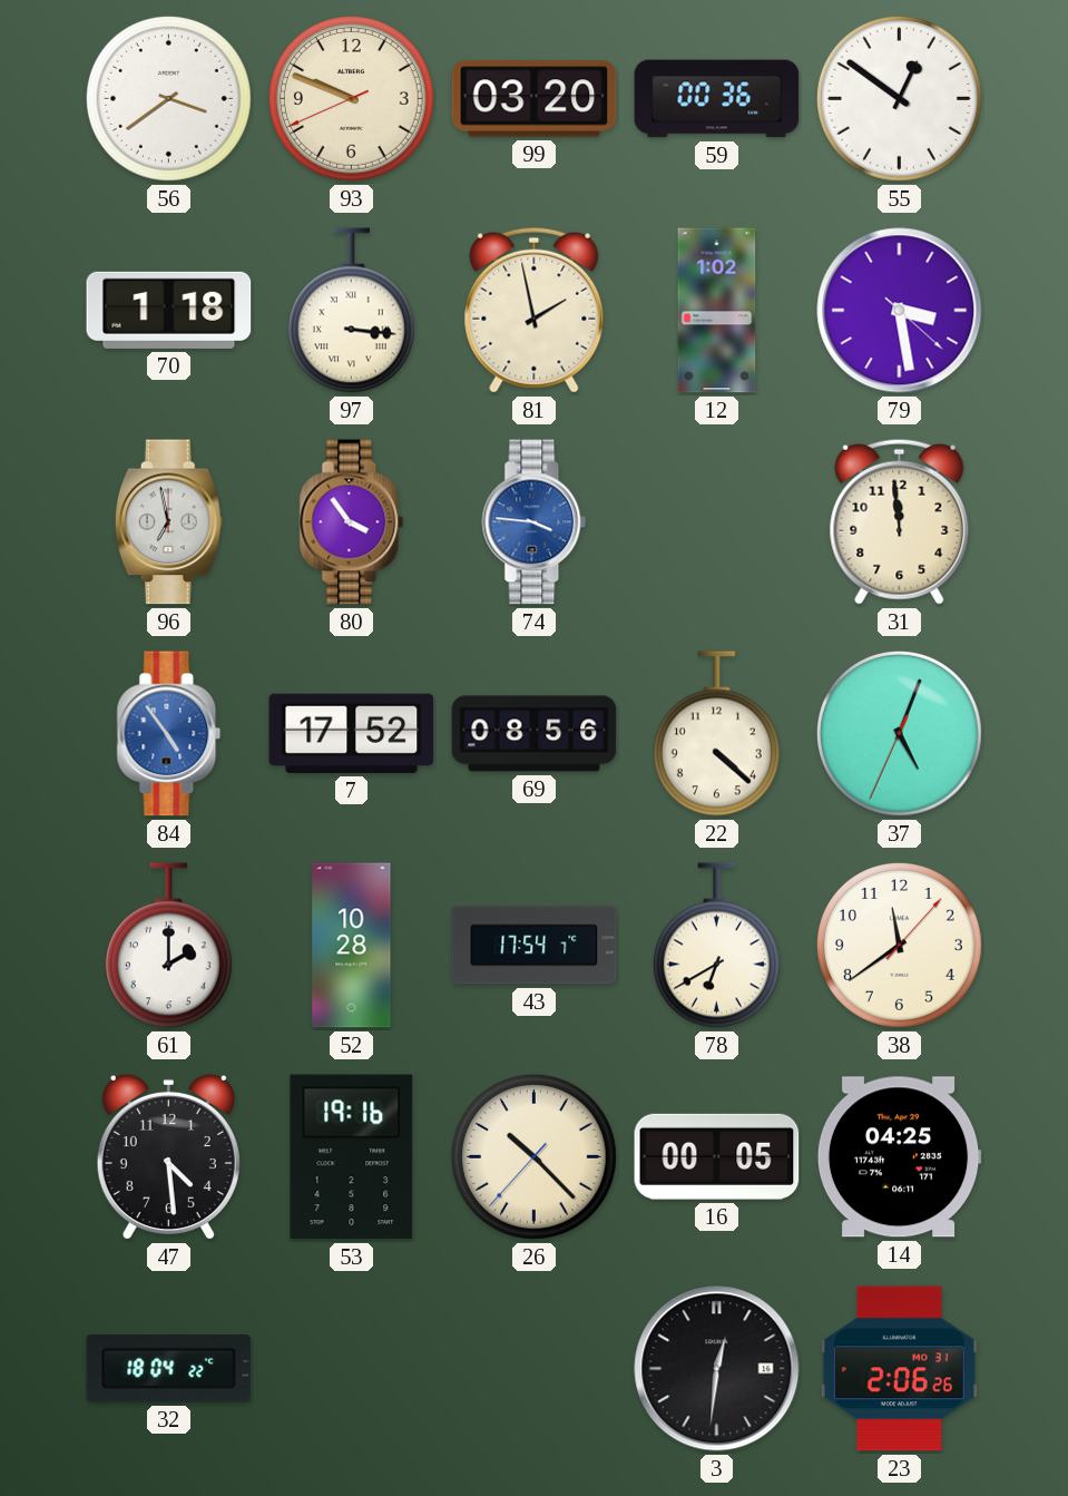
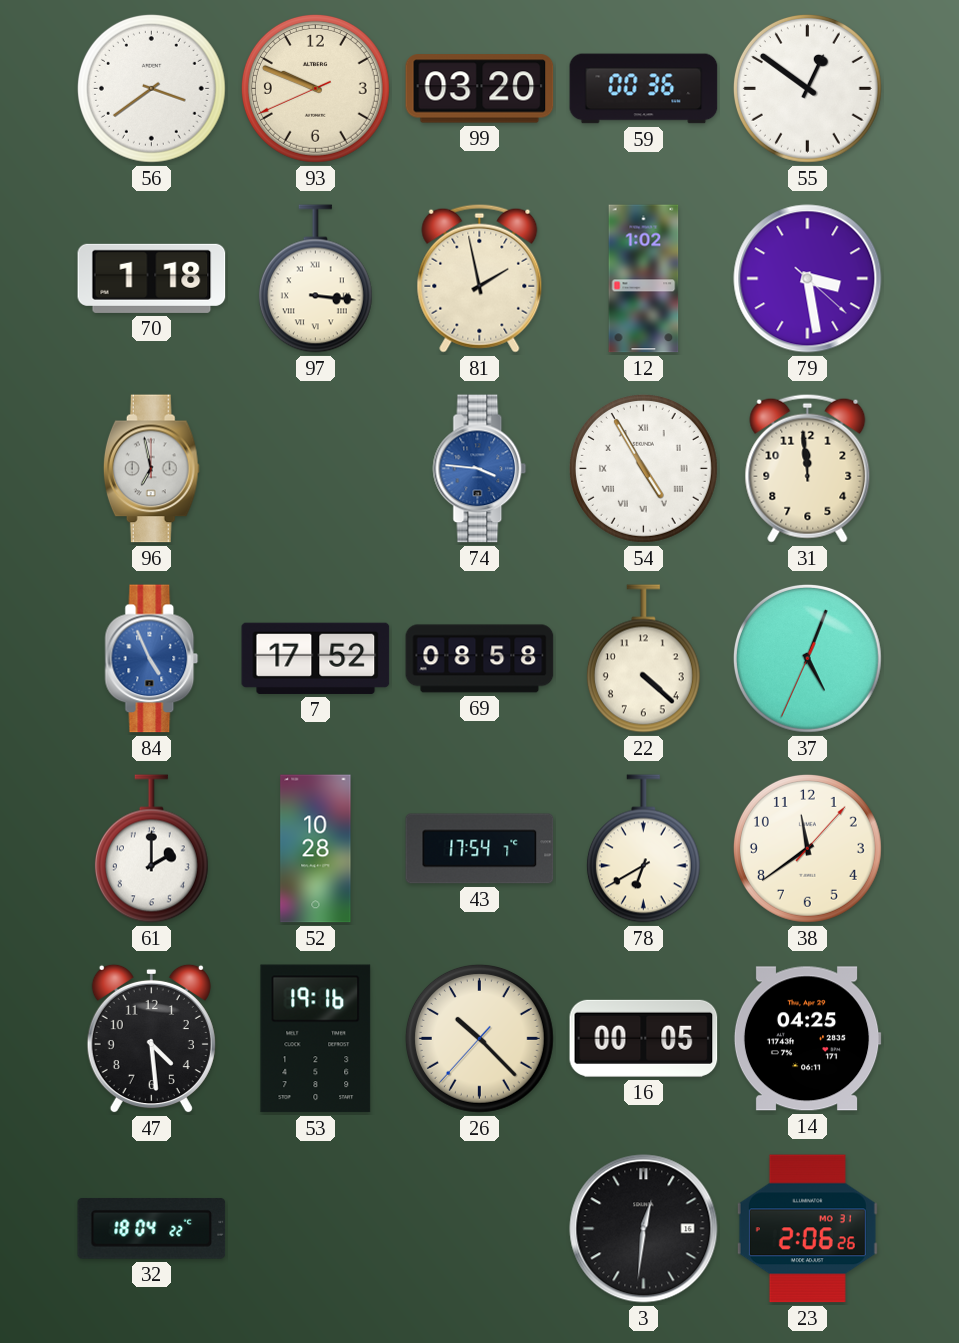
80: 3:54 -> none
54: none -> 4:55
84: 4:54 -> 4:56
69: 08:56 -> 08:58
